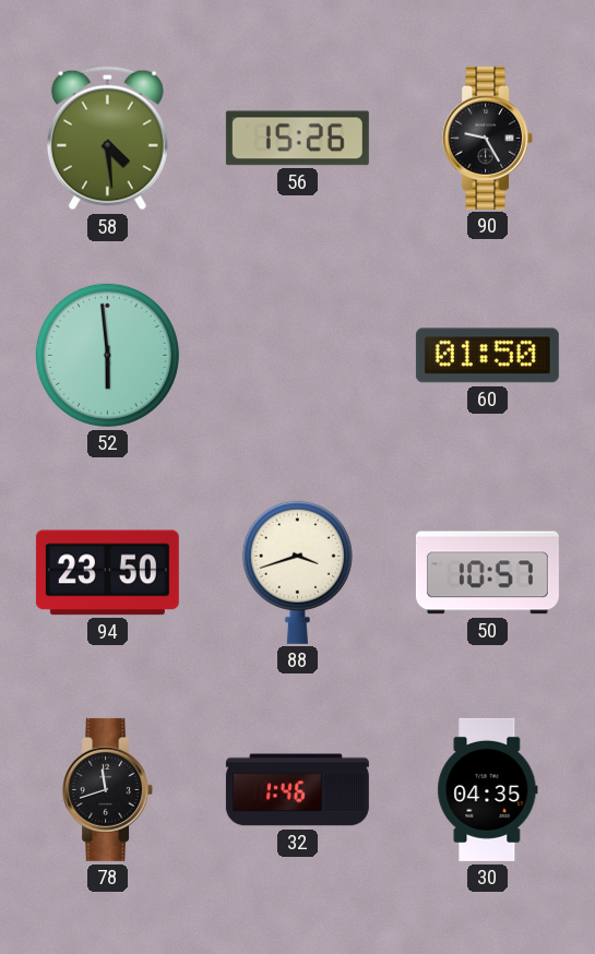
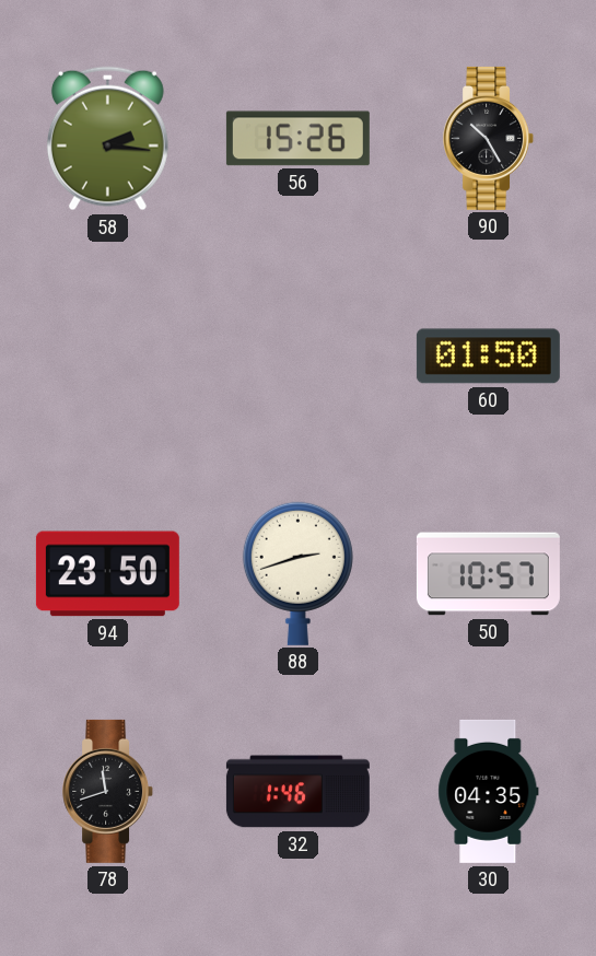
58: 4:29 -> 2:16
90: 9:25 -> 10:25
52: 5:59 -> none
88: 3:42 -> 2:42
